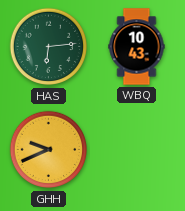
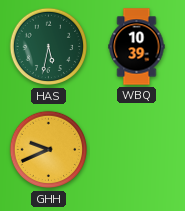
HAS: 6:14 -> 5:32
WBQ: 10:43 -> 10:39
